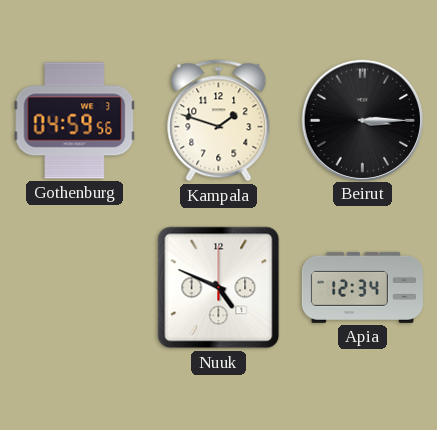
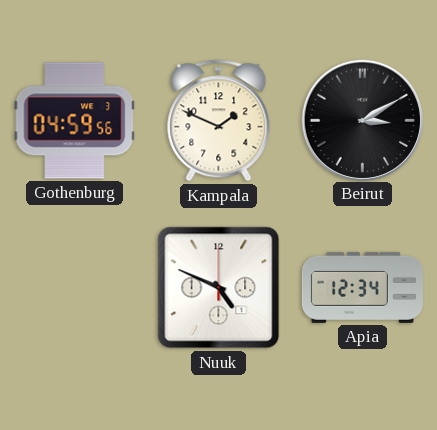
Kampala: 1:48 -> 1:49
Beirut: 3:15 -> 3:10
